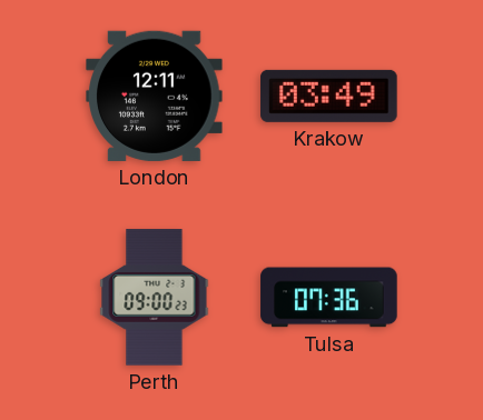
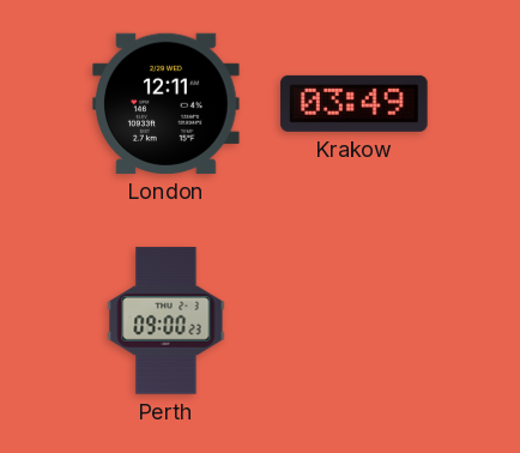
Tulsa: 07:36 -> none
